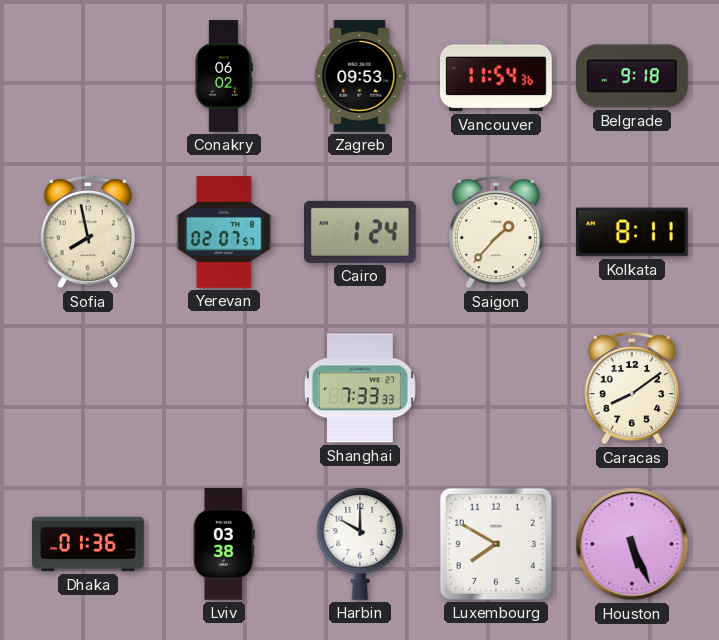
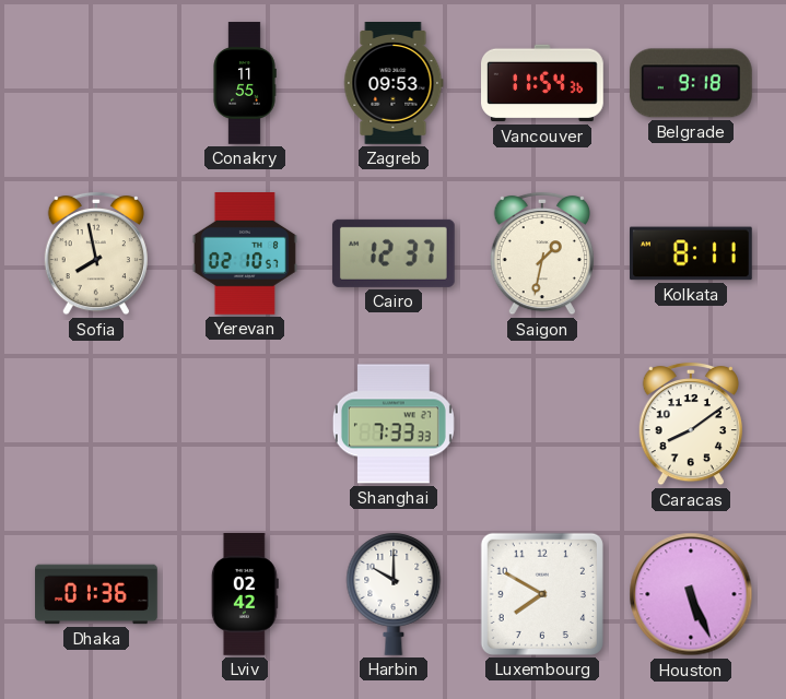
Conakry: 06:02 -> 11:55
Yerevan: 02:07 -> 02:10
Cairo: 1:24 -> 12:37
Saigon: 1:37 -> 1:32
Lviv: 03:38 -> 02:42
